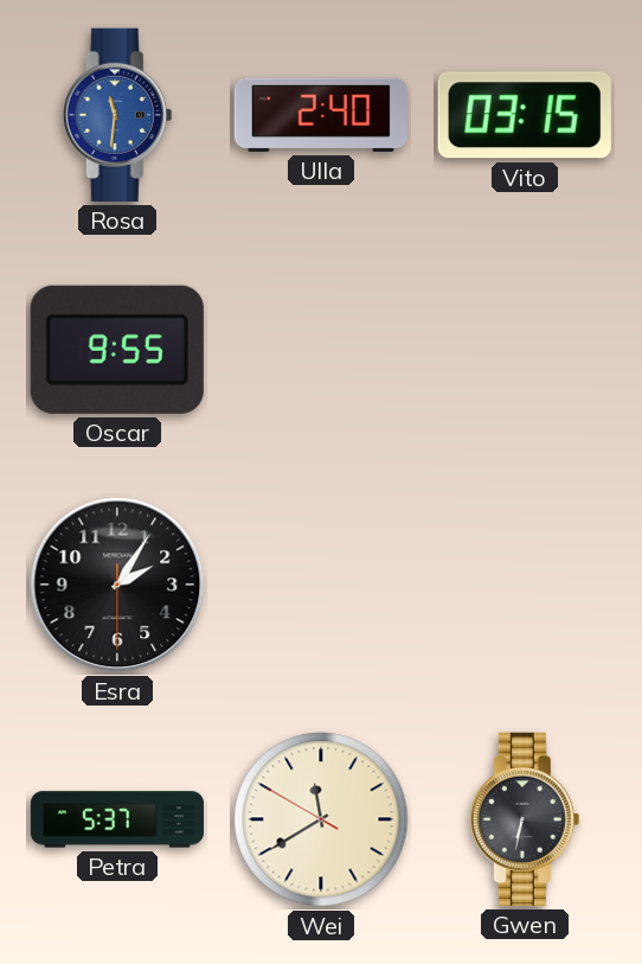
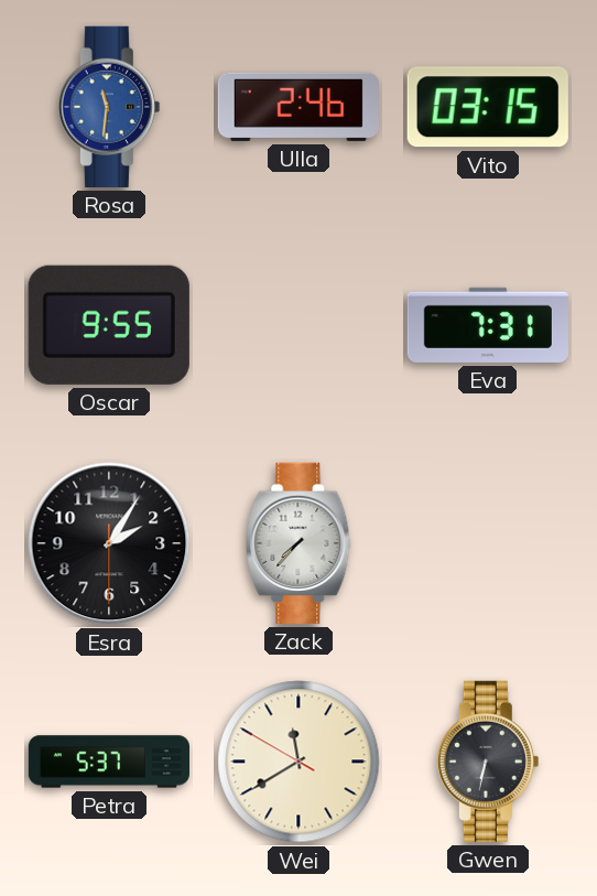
Ulla: 2:40 -> 2:46
Eva: none -> 7:31
Zack: none -> 7:37
